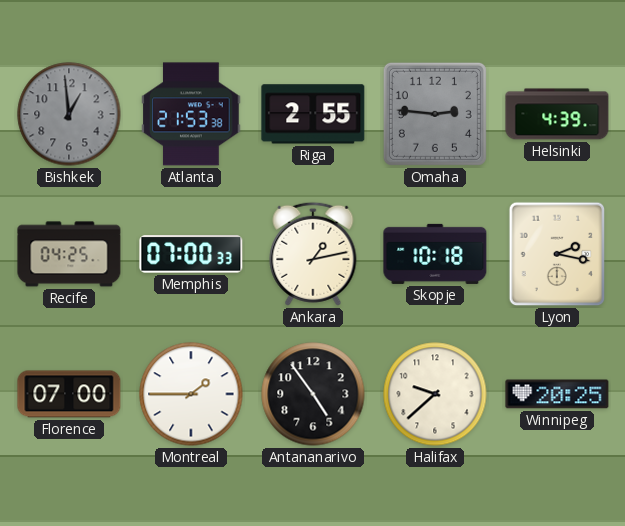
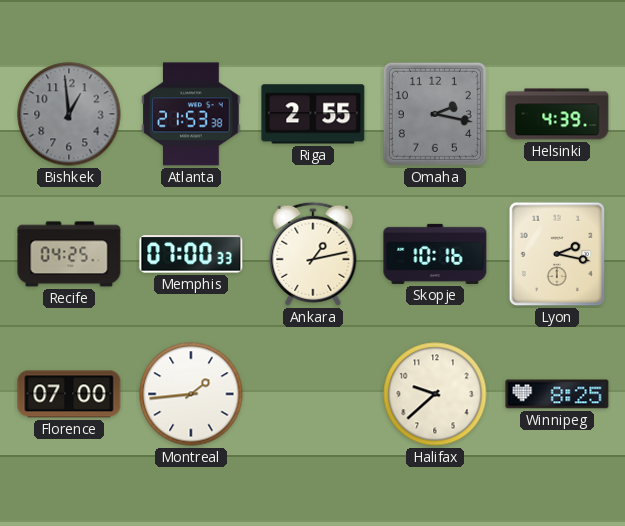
Omaha: 2:46 -> 2:17
Skopje: 10:18 -> 10:16
Montreal: 1:45 -> 1:44
Antananarivo: 4:54 -> none
Winnipeg: 20:25 -> 8:25
